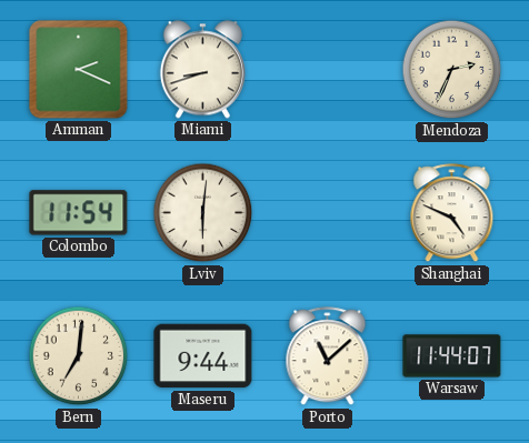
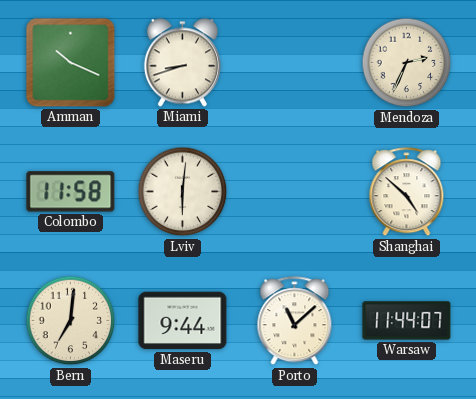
Amman: 2:19 -> 10:19
Colombo: 11:54 -> 11:58
Shanghai: 4:49 -> 4:52
